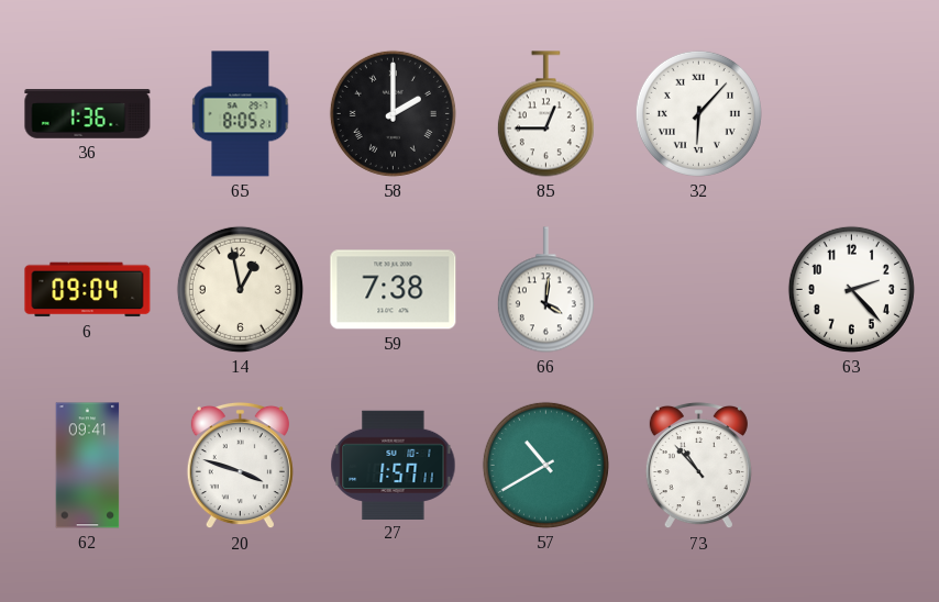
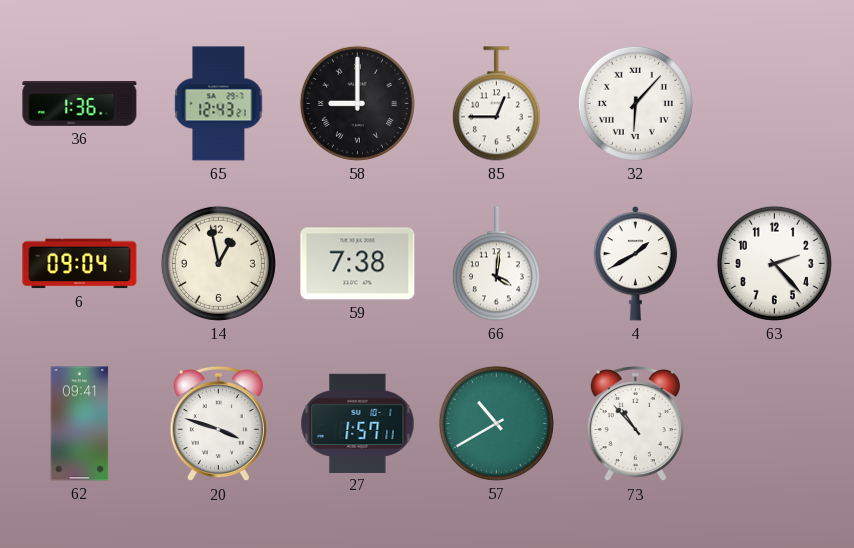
65: 8:05 -> 12:43
58: 2:00 -> 9:00
4: none -> 1:40
